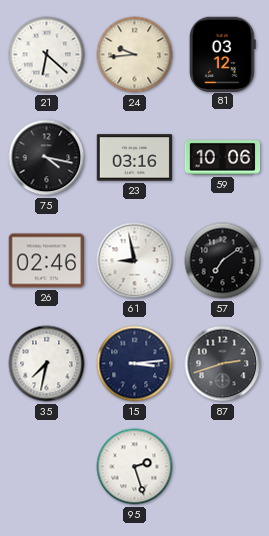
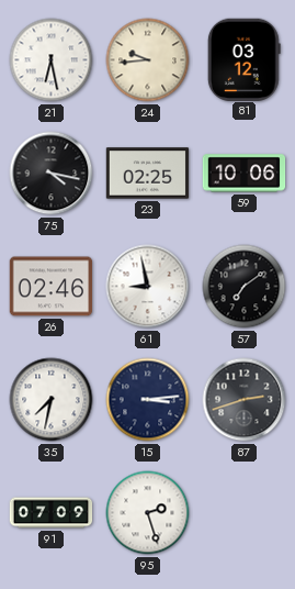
21: 6:22 -> 6:28
23: 03:16 -> 02:25
91: none -> 07:09
